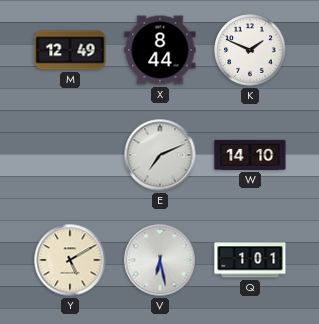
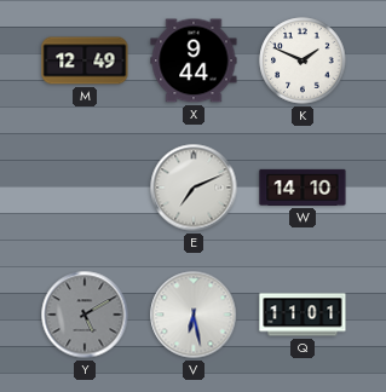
X: 8:44 -> 9:44
Y dial: cream -> grey
Q: 1:01 -> 11:01
